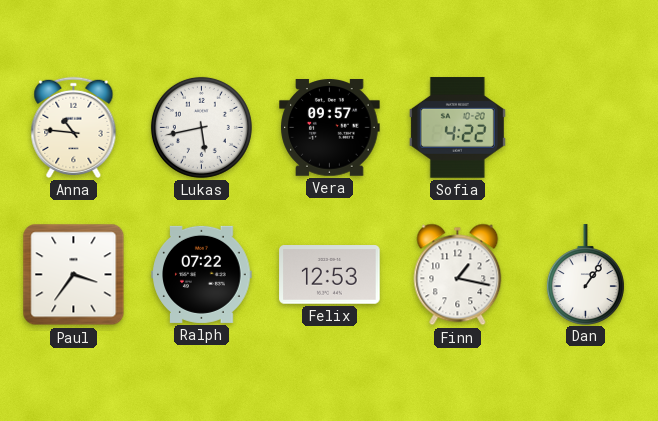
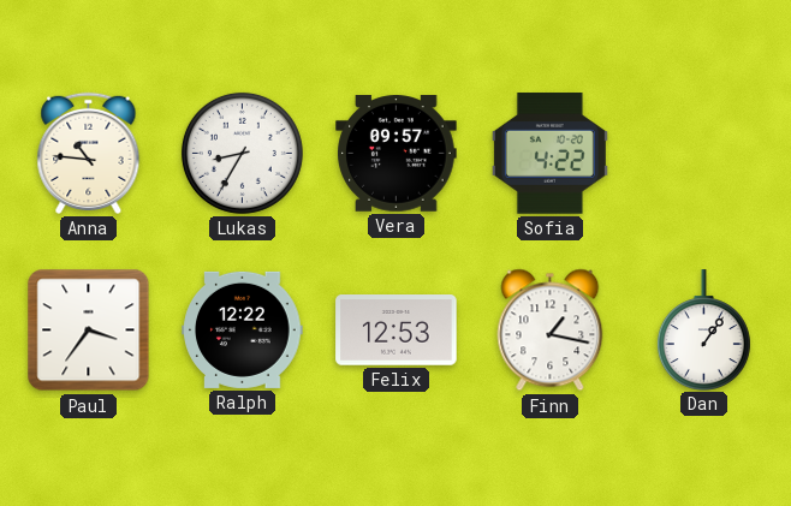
Lukas: 5:43 -> 8:35
Ralph: 07:22 -> 12:22
